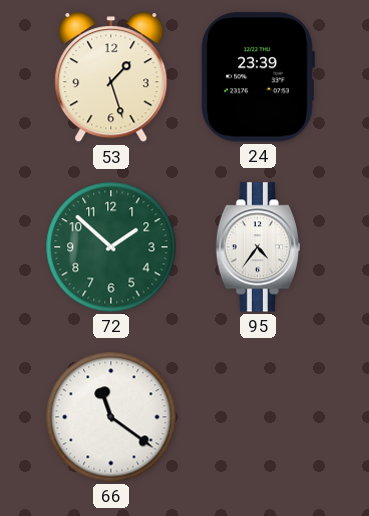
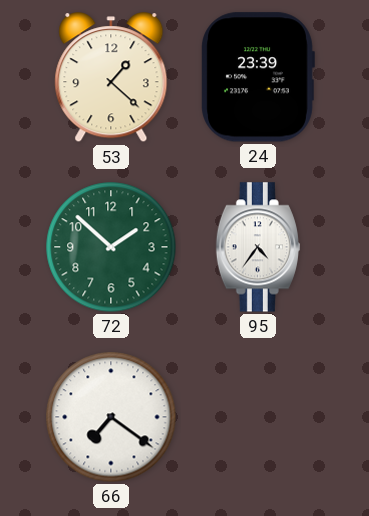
53: 1:27 -> 1:22
66: 11:21 -> 7:21
